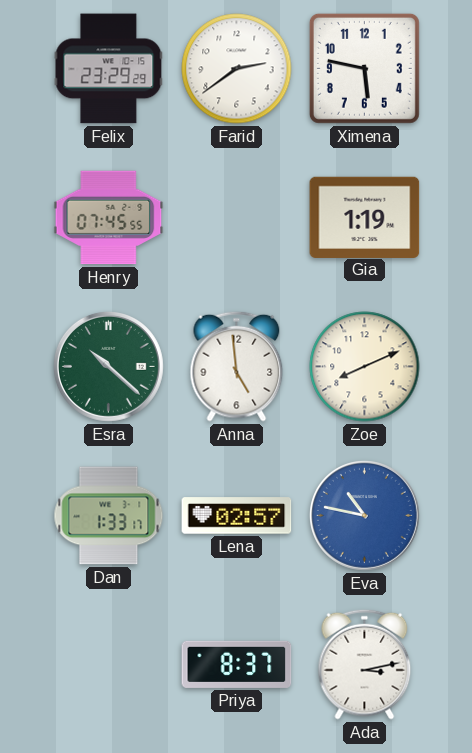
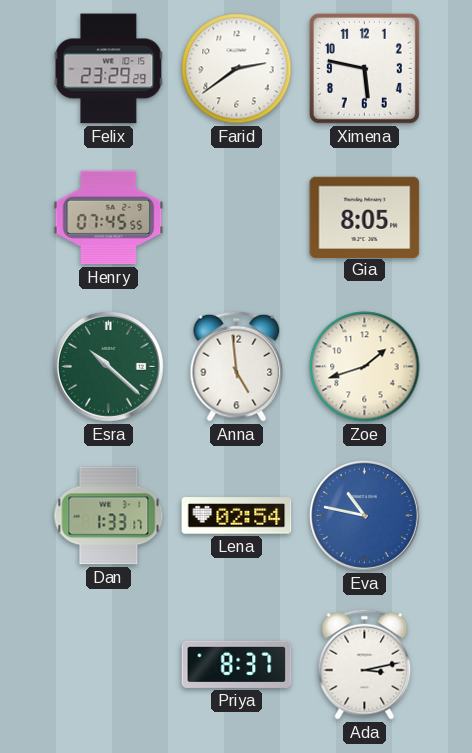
Gia: 1:19 -> 8:05
Zoe: 8:11 -> 1:42
Lena: 02:57 -> 02:54
